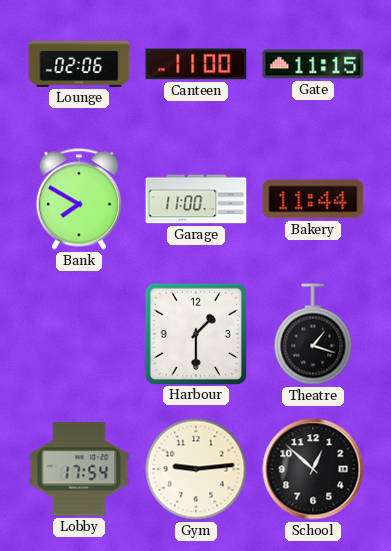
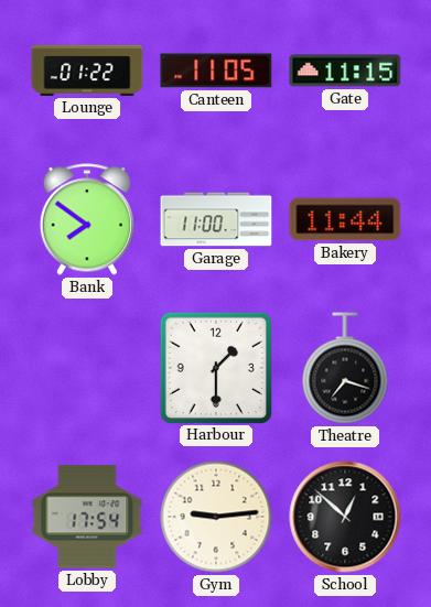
Lounge: 02:06 -> 01:22
Canteen: 11:00 -> 11:05
Bank: 7:50 -> 7:51
Theatre: 1:18 -> 7:18
